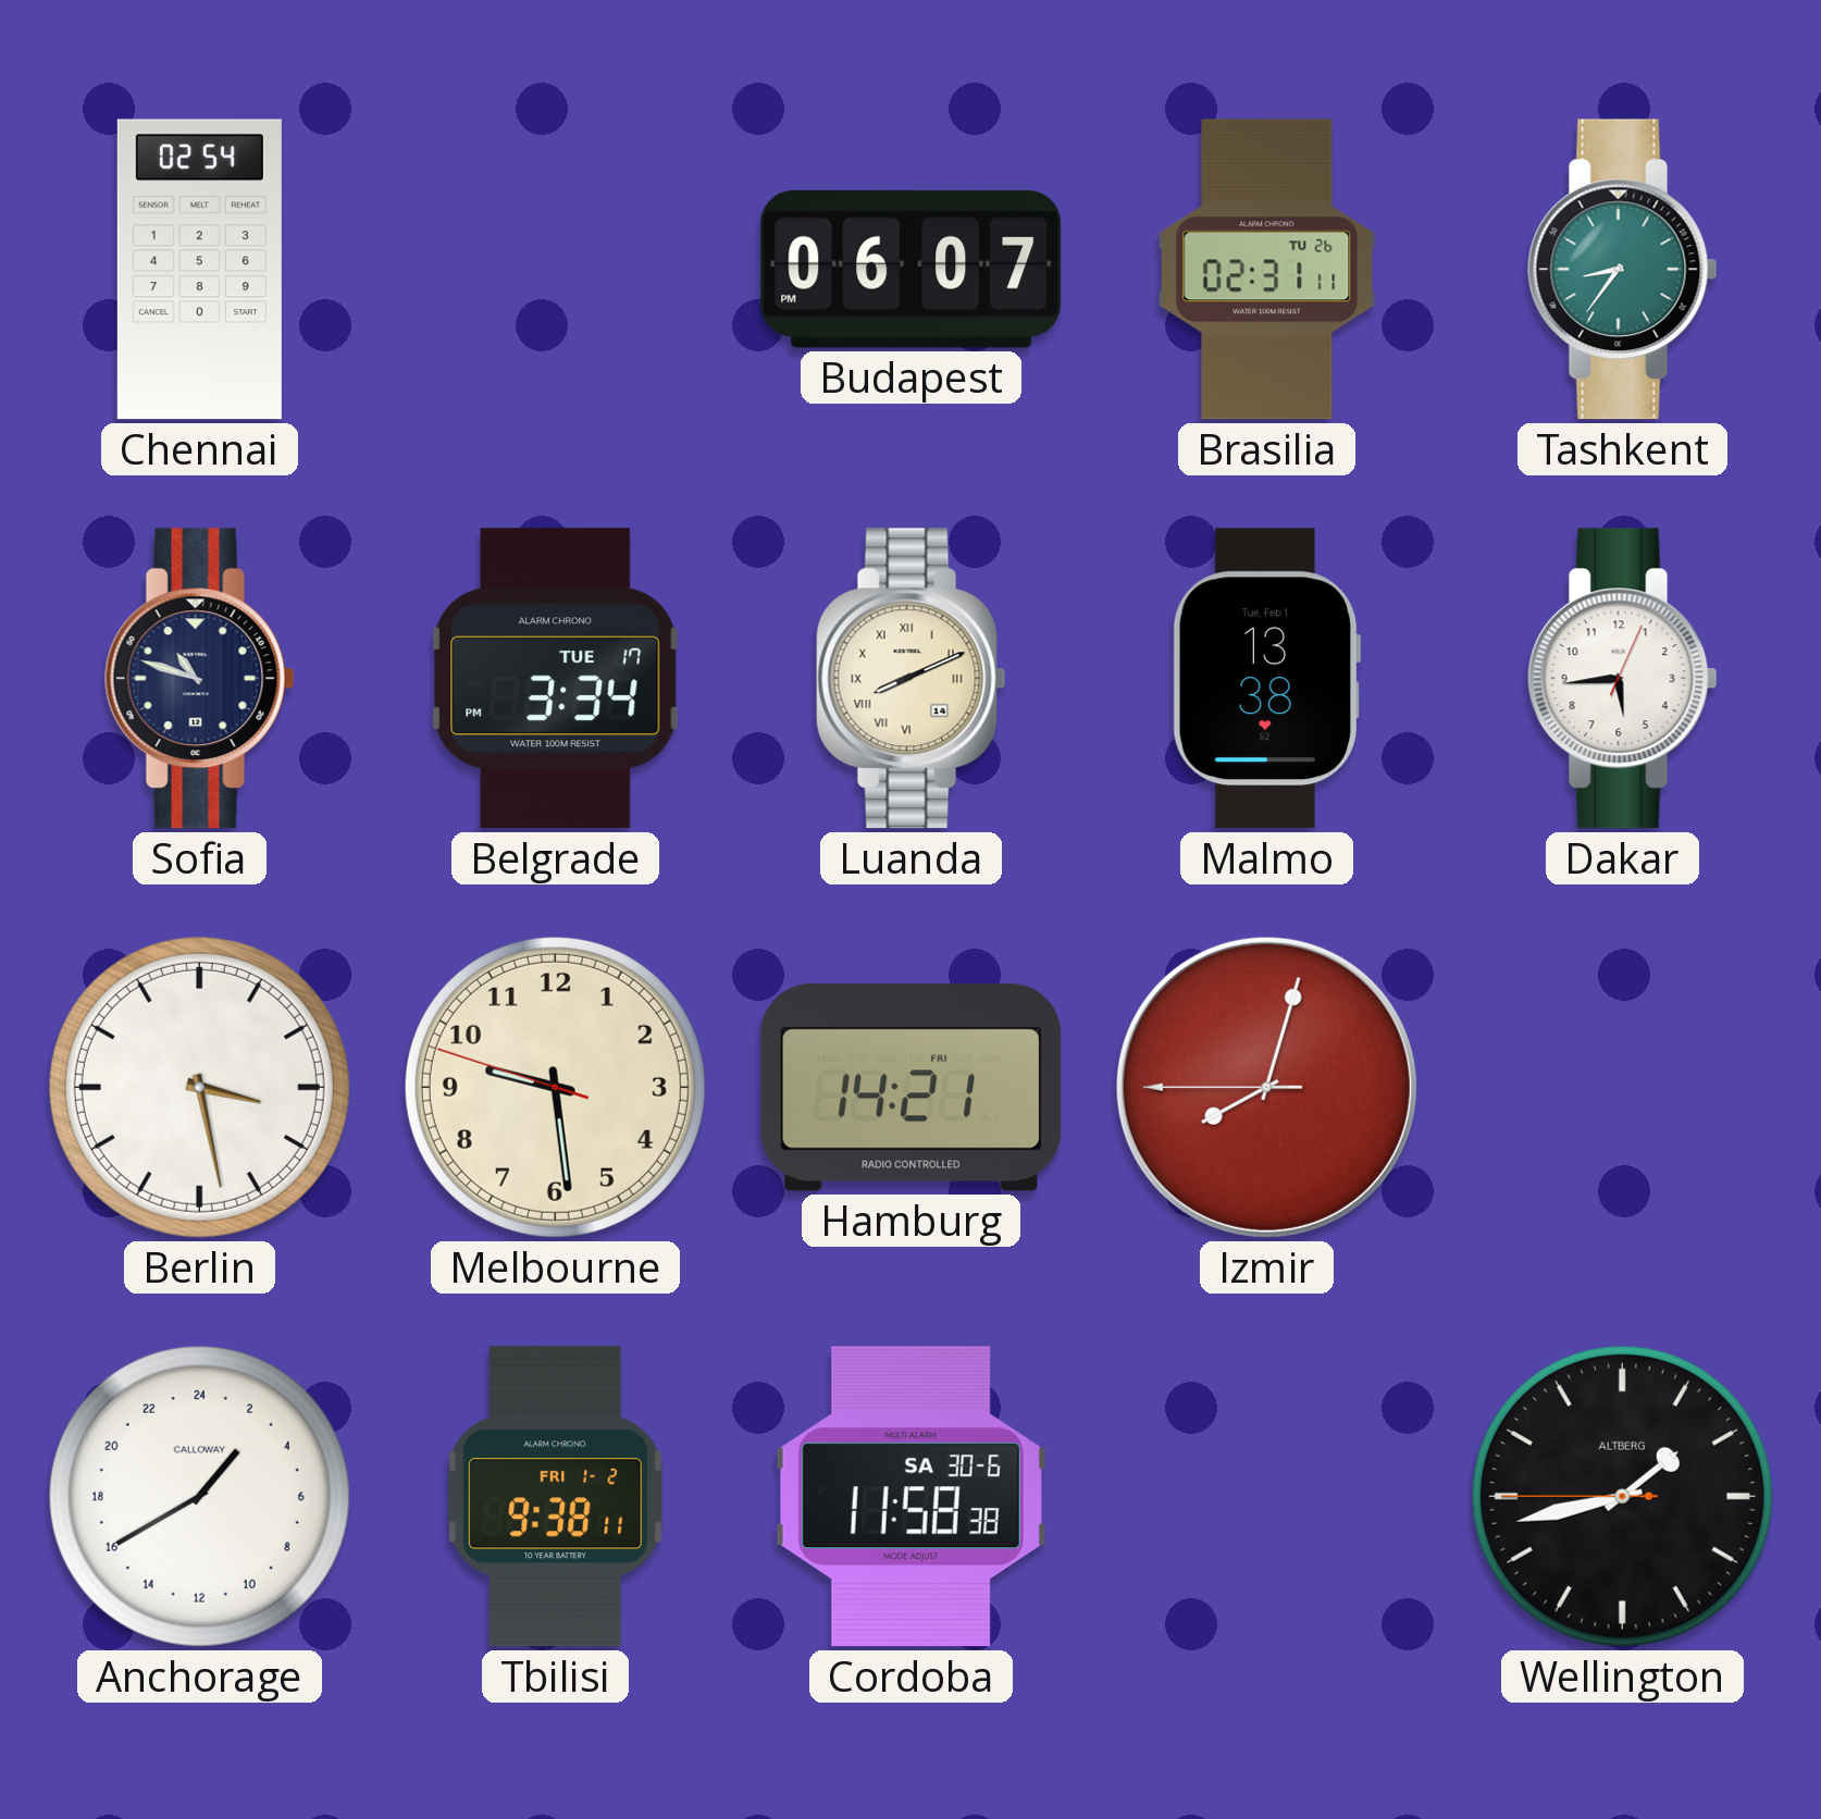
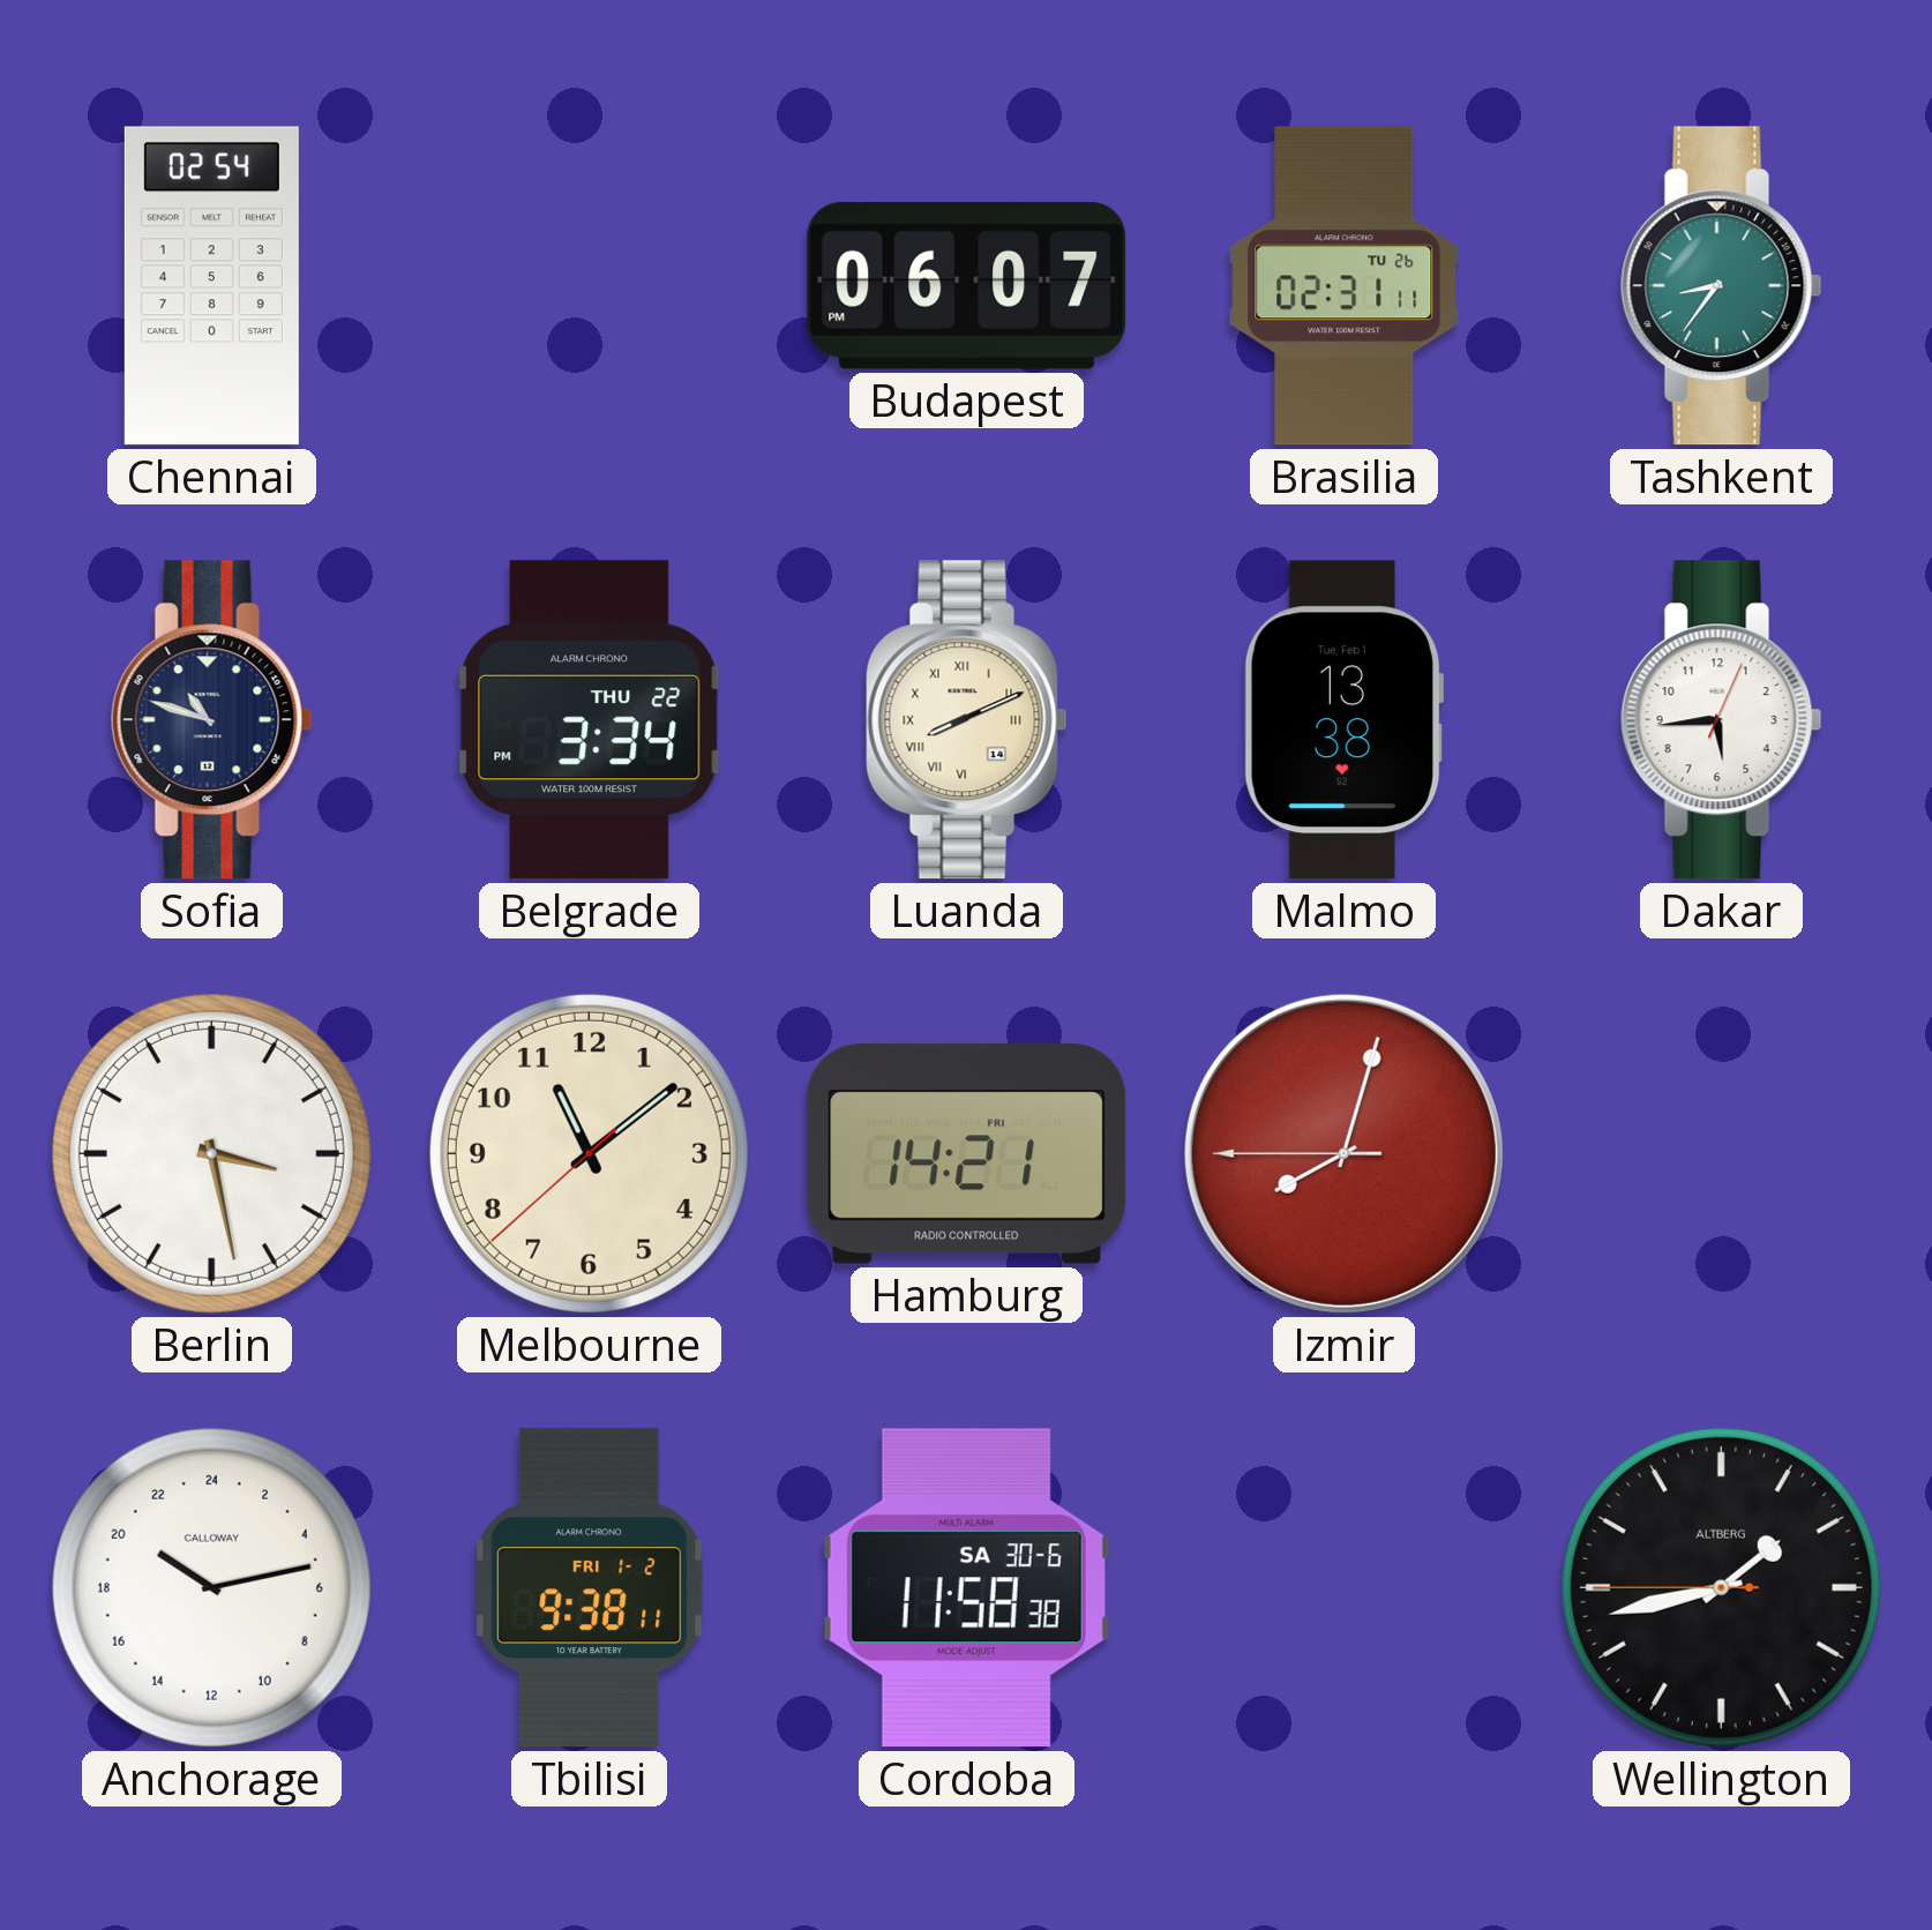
Belgrade date: TUE 17 -> THU 22
Melbourne: 9:28 -> 11:08
Anchorage: 2:40 -> 20:13
